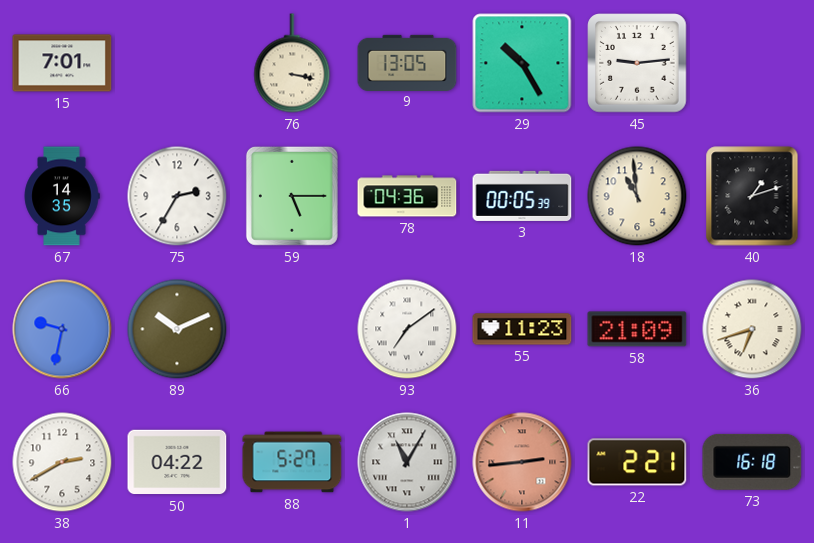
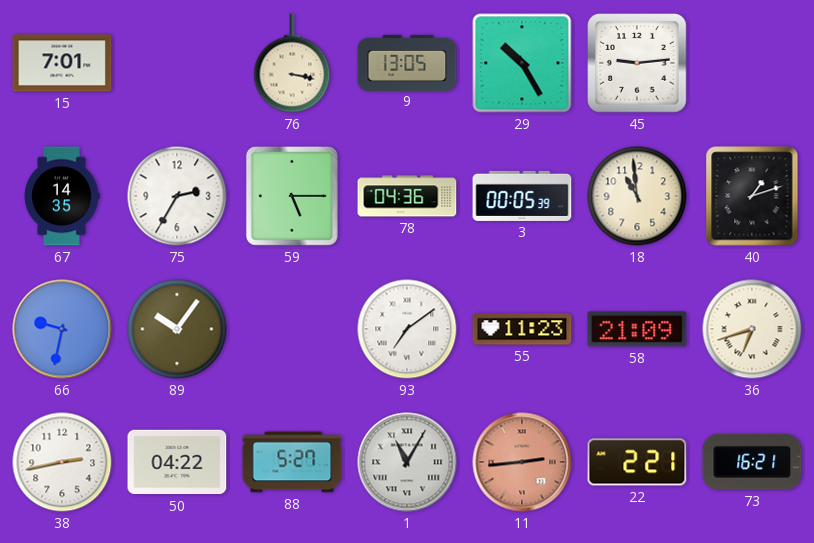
89: 10:11 -> 10:06
38: 2:40 -> 2:43
73: 16:18 -> 16:21
